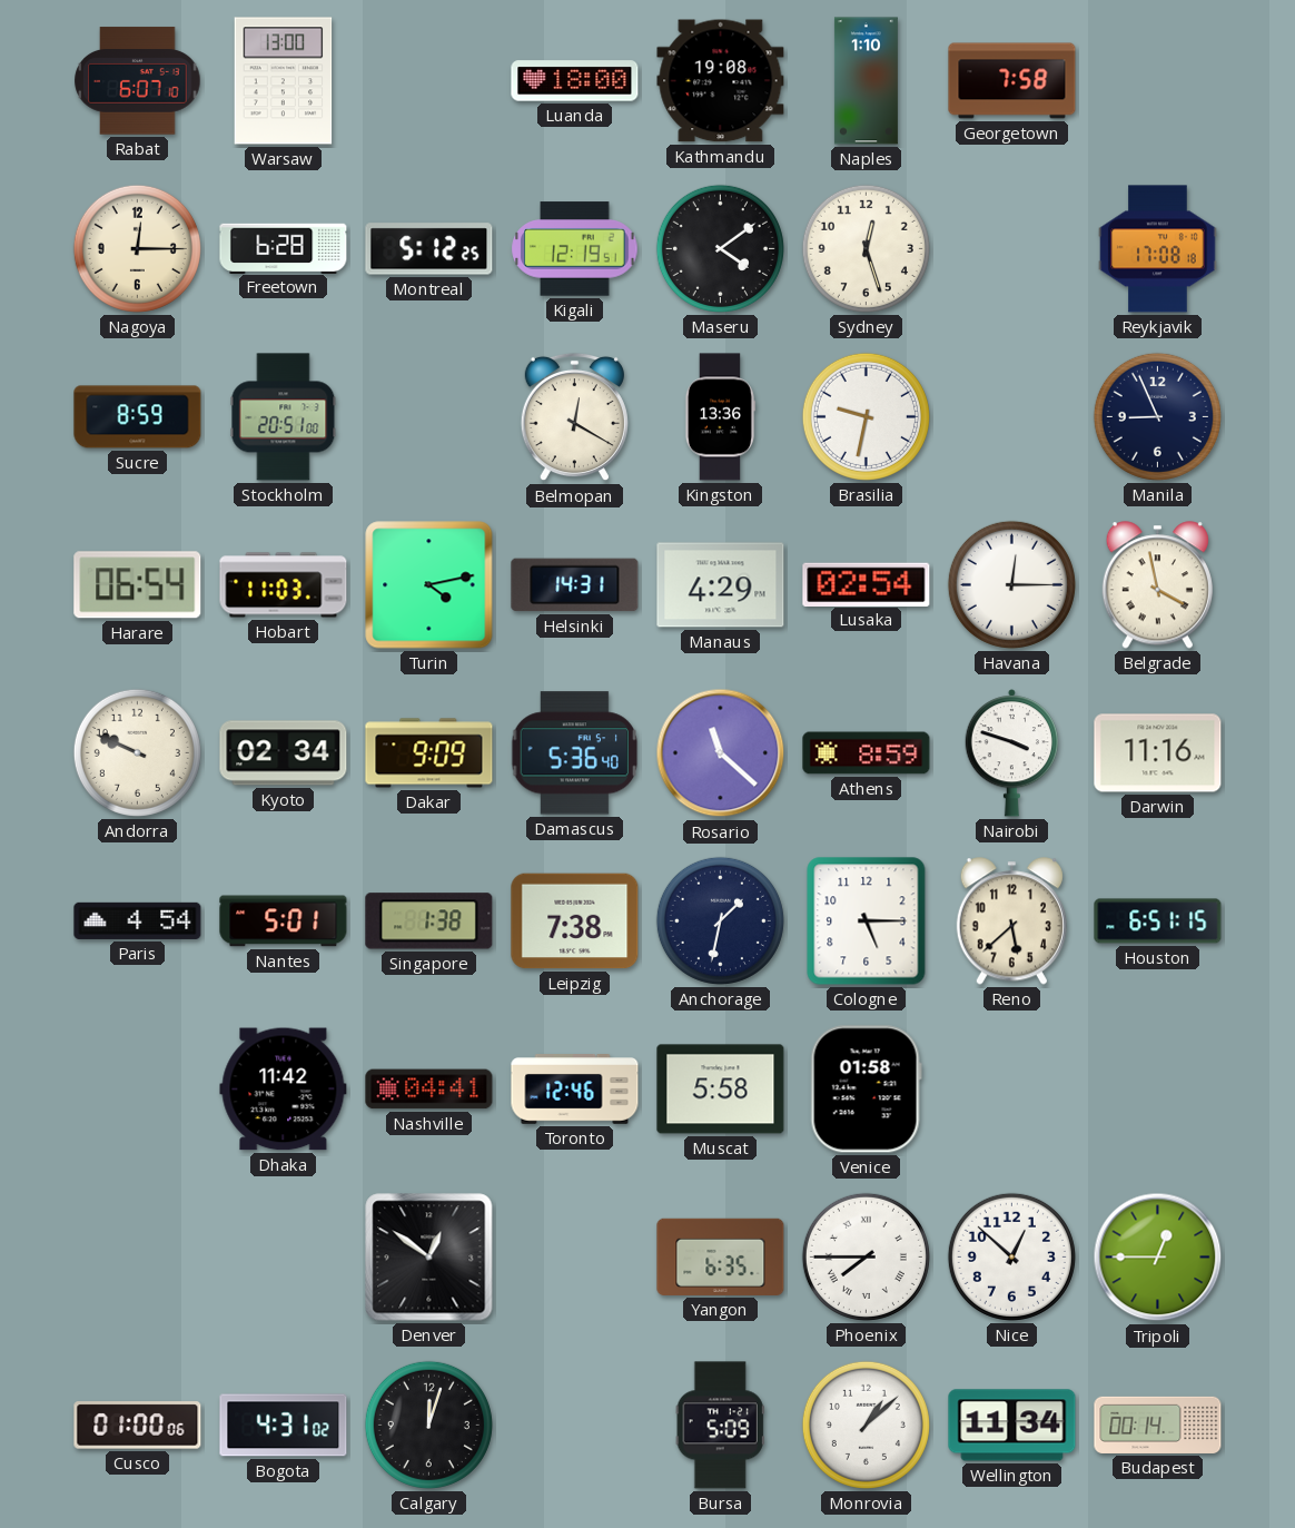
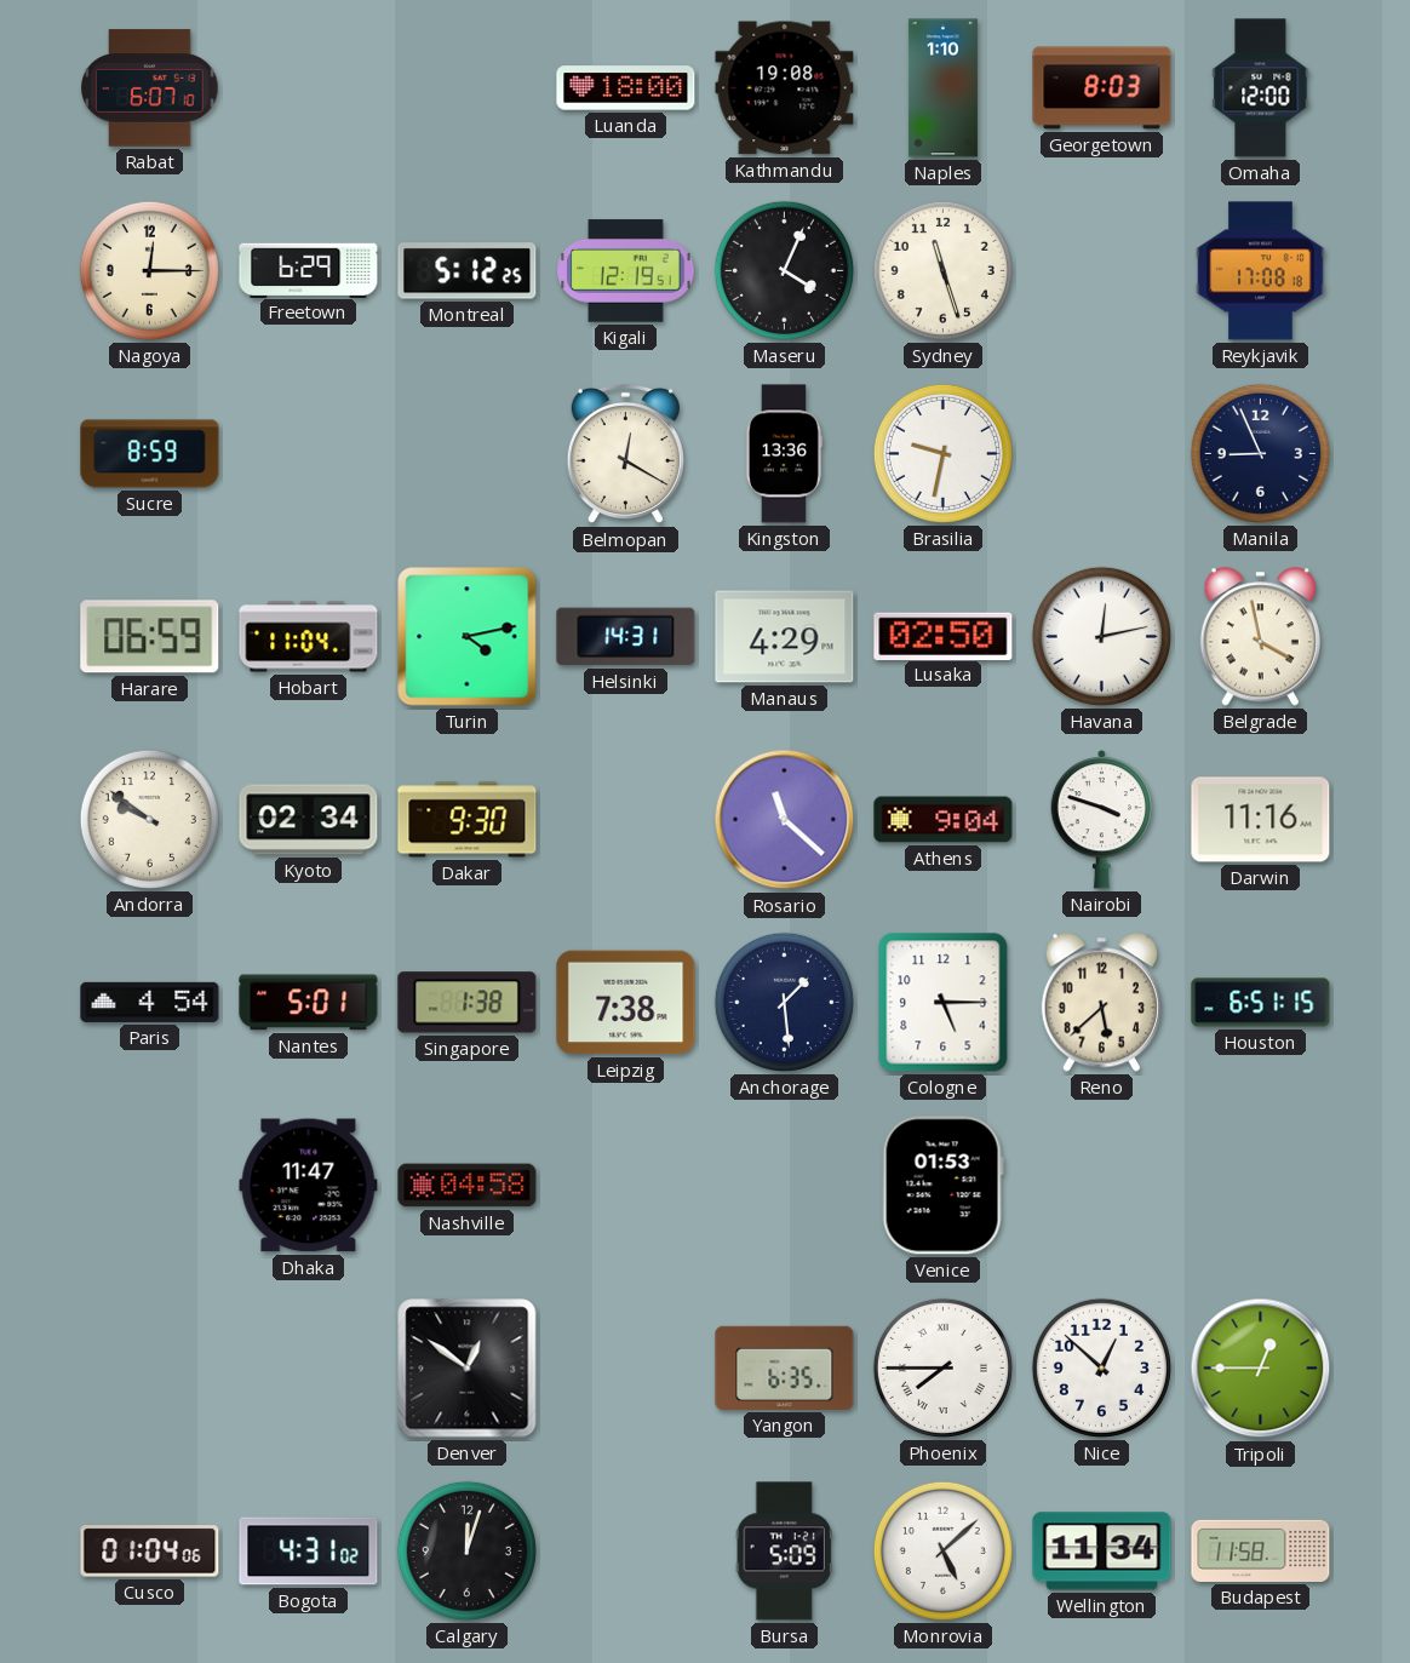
Warsaw: 13:00 -> none
Georgetown: 7:58 -> 8:03
Omaha: none -> 12:00
Freetown: 6:28 -> 6:29
Maseru: 4:09 -> 4:04
Sydney: 12:27 -> 11:27
Stockholm: 20:51 -> none
Harare: 06:54 -> 06:59
Hobart: 11:03 -> 11:04
Lusaka: 02:54 -> 02:50
Havana: 12:15 -> 12:13
Andorra: 9:49 -> 9:51
Dakar: 9:09 -> 9:30
Damascus: 5:36 -> none
Athens: 8:59 -> 9:04
Anchorage: 1:32 -> 1:29
Dhaka: 11:42 -> 11:47
Nashville: 04:41 -> 04:58
Toronto: 12:46 -> none
Muscat: 5:58 -> none
Venice: 01:58 -> 01:53
Cusco: 01:00 -> 01:04
Monrovia: 1:08 -> 5:08
Budapest: 00:14 -> 11:58
